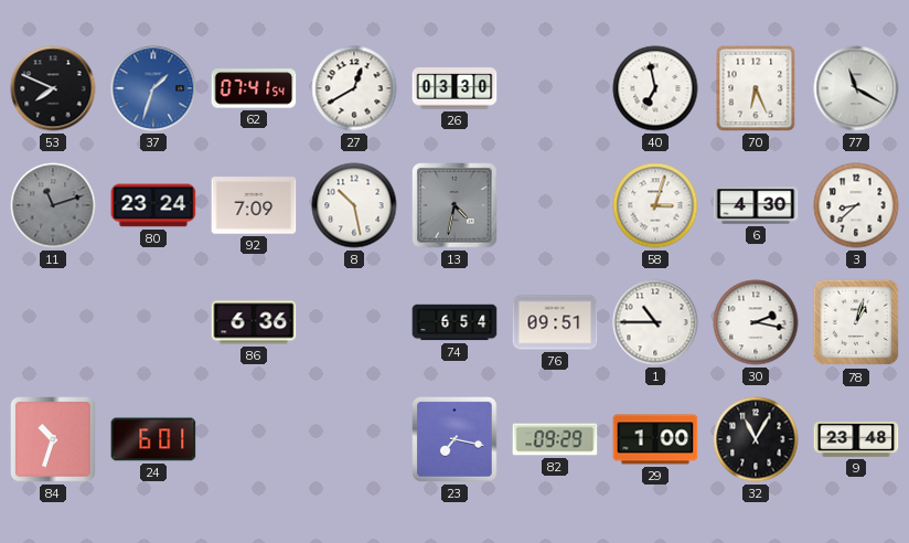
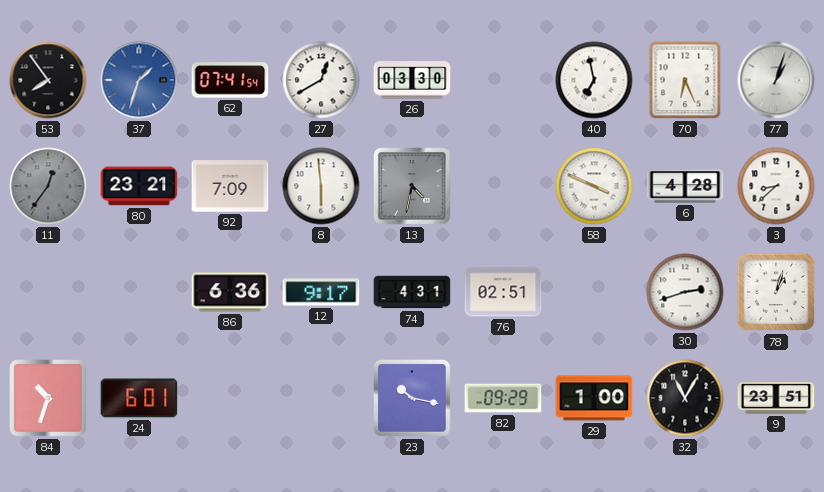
53: 7:49 -> 7:54
77: 11:20 -> 1:03
11: 11:12 -> 12:36
80: 23:24 -> 23:21
8: 10:28 -> 5:59
58: 3:03 -> 3:49
6: 4:30 -> 4:28
12: none -> 9:17
74: 6:54 -> 4:31
76: 09:51 -> 02:51
1: 10:45 -> none
30: 2:17 -> 2:42
23: 7:17 -> 10:17
9: 23:48 -> 23:51
